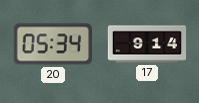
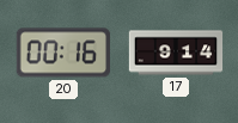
20: 05:34 -> 00:16
